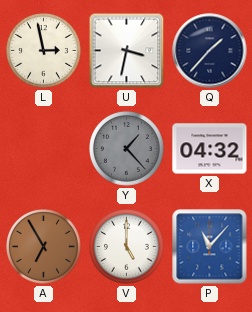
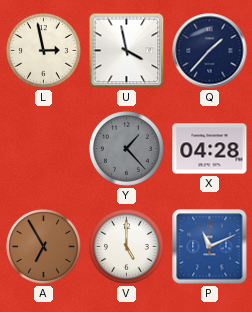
U: 3:32 -> 3:58
X: 04:32 -> 04:28
P: 11:07 -> 11:11
